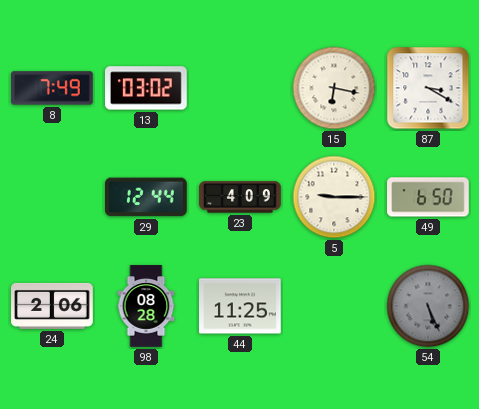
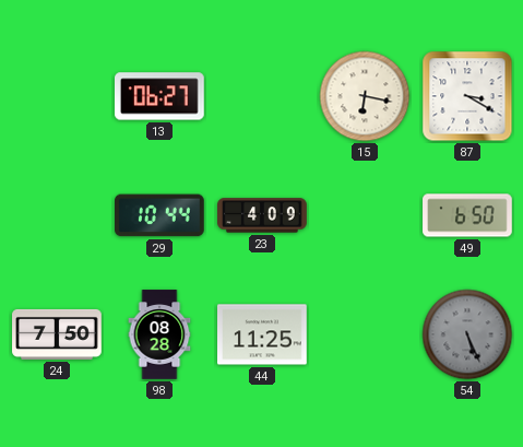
8: 7:49 -> none
13: 03:02 -> 06:27
29: 12:44 -> 10:44
5: 9:15 -> none
24: 2:06 -> 7:50
